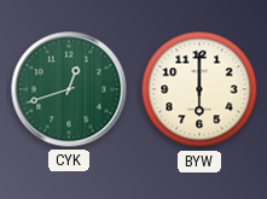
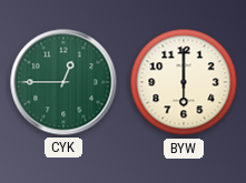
CYK: 12:42 -> 12:45
